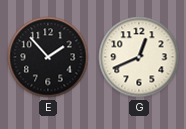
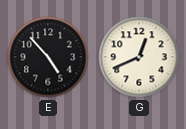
E: 1:53 -> 4:53
